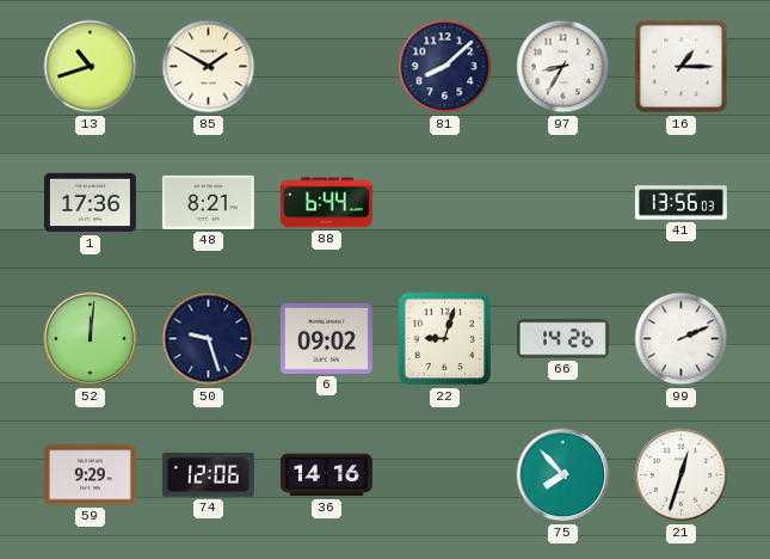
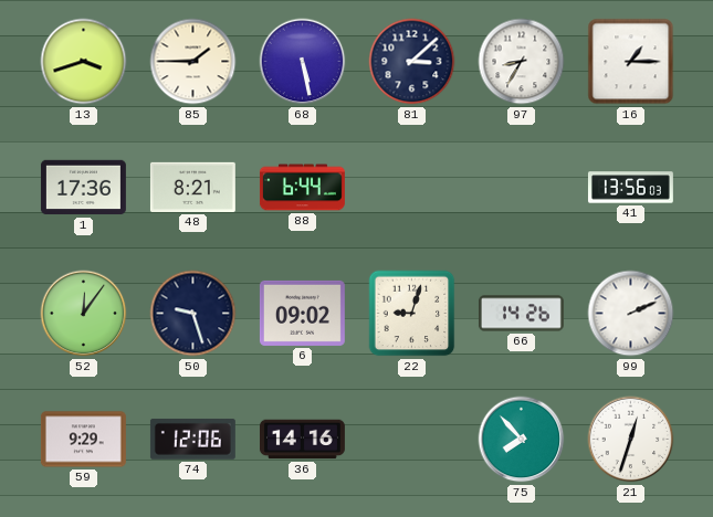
13: 10:42 -> 3:42
85: 1:50 -> 1:45
68: none -> 5:28
81: 8:08 -> 3:08
52: 12:01 -> 12:06
